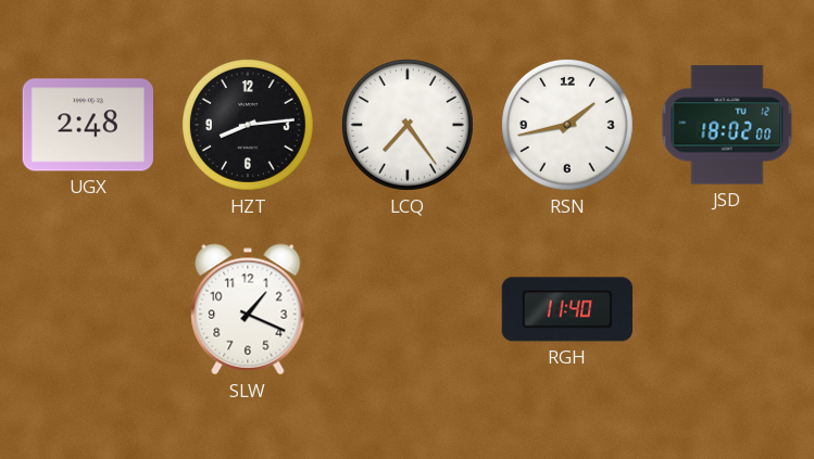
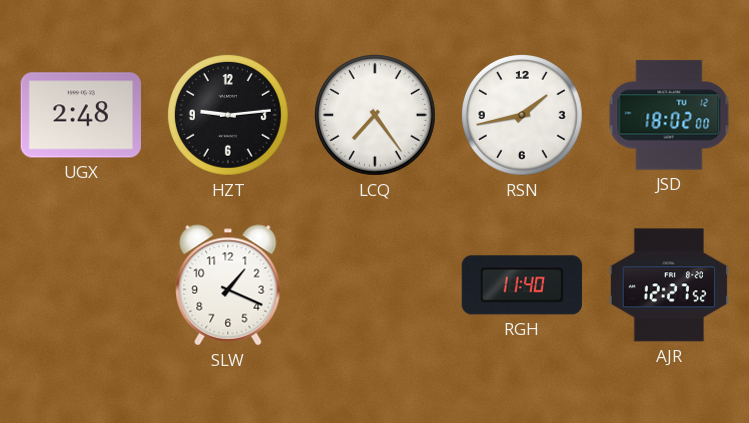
HZT: 8:14 -> 9:14
AJR: none -> 12:27
